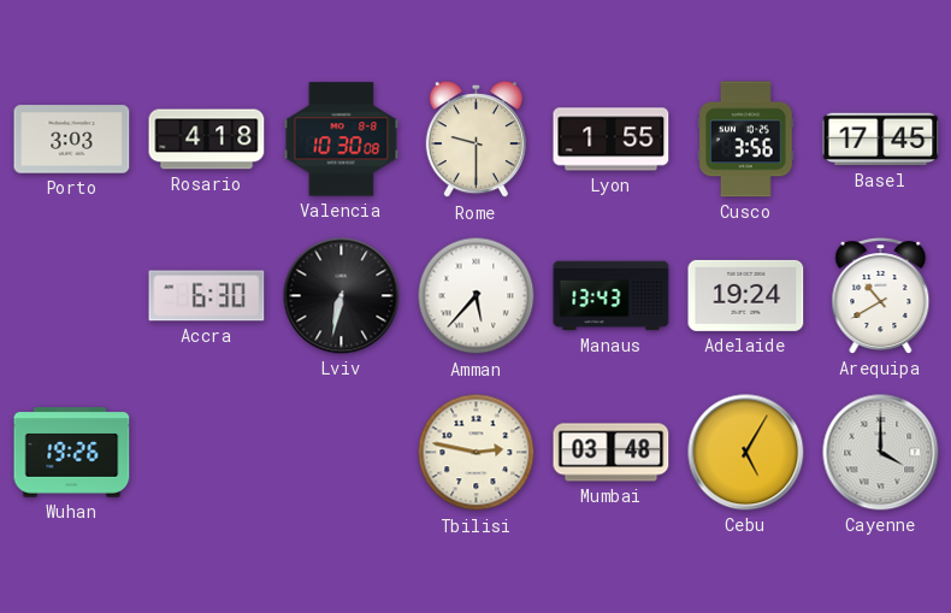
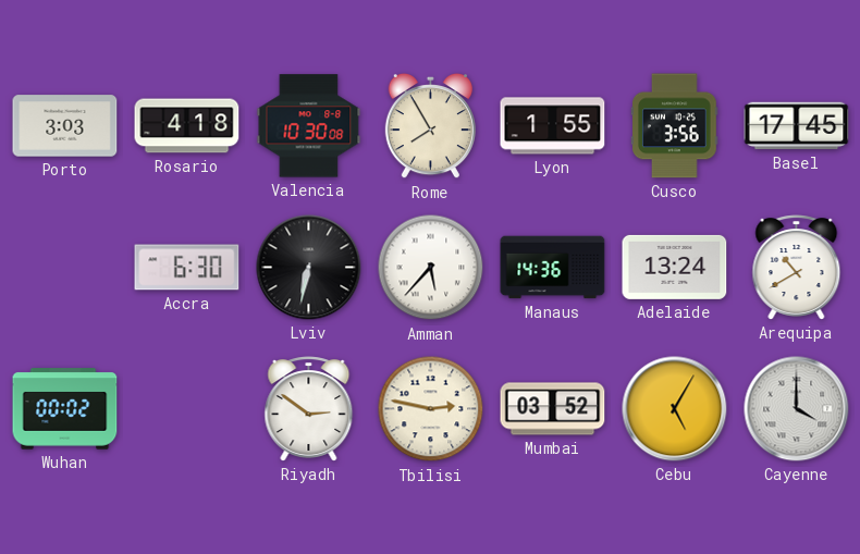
Rome: 9:30 -> 7:55
Manaus: 13:43 -> 14:36
Adelaide: 19:24 -> 13:24
Wuhan: 19:26 -> 00:02
Riyadh: none -> 2:51
Mumbai: 03:48 -> 03:52
